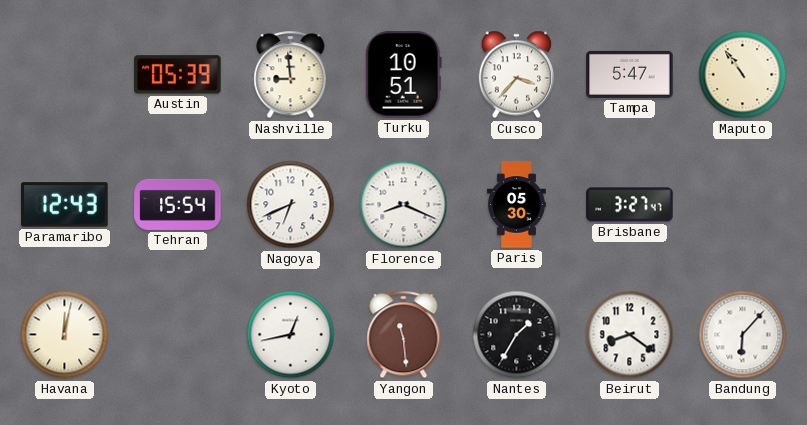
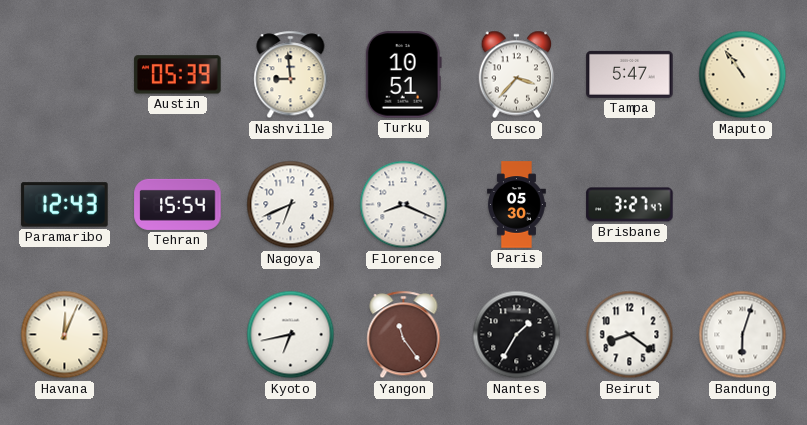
Havana: 12:02 -> 12:04
Kyoto: 12:43 -> 6:43
Yangon: 11:29 -> 11:24
Bandung: 6:07 -> 6:03
